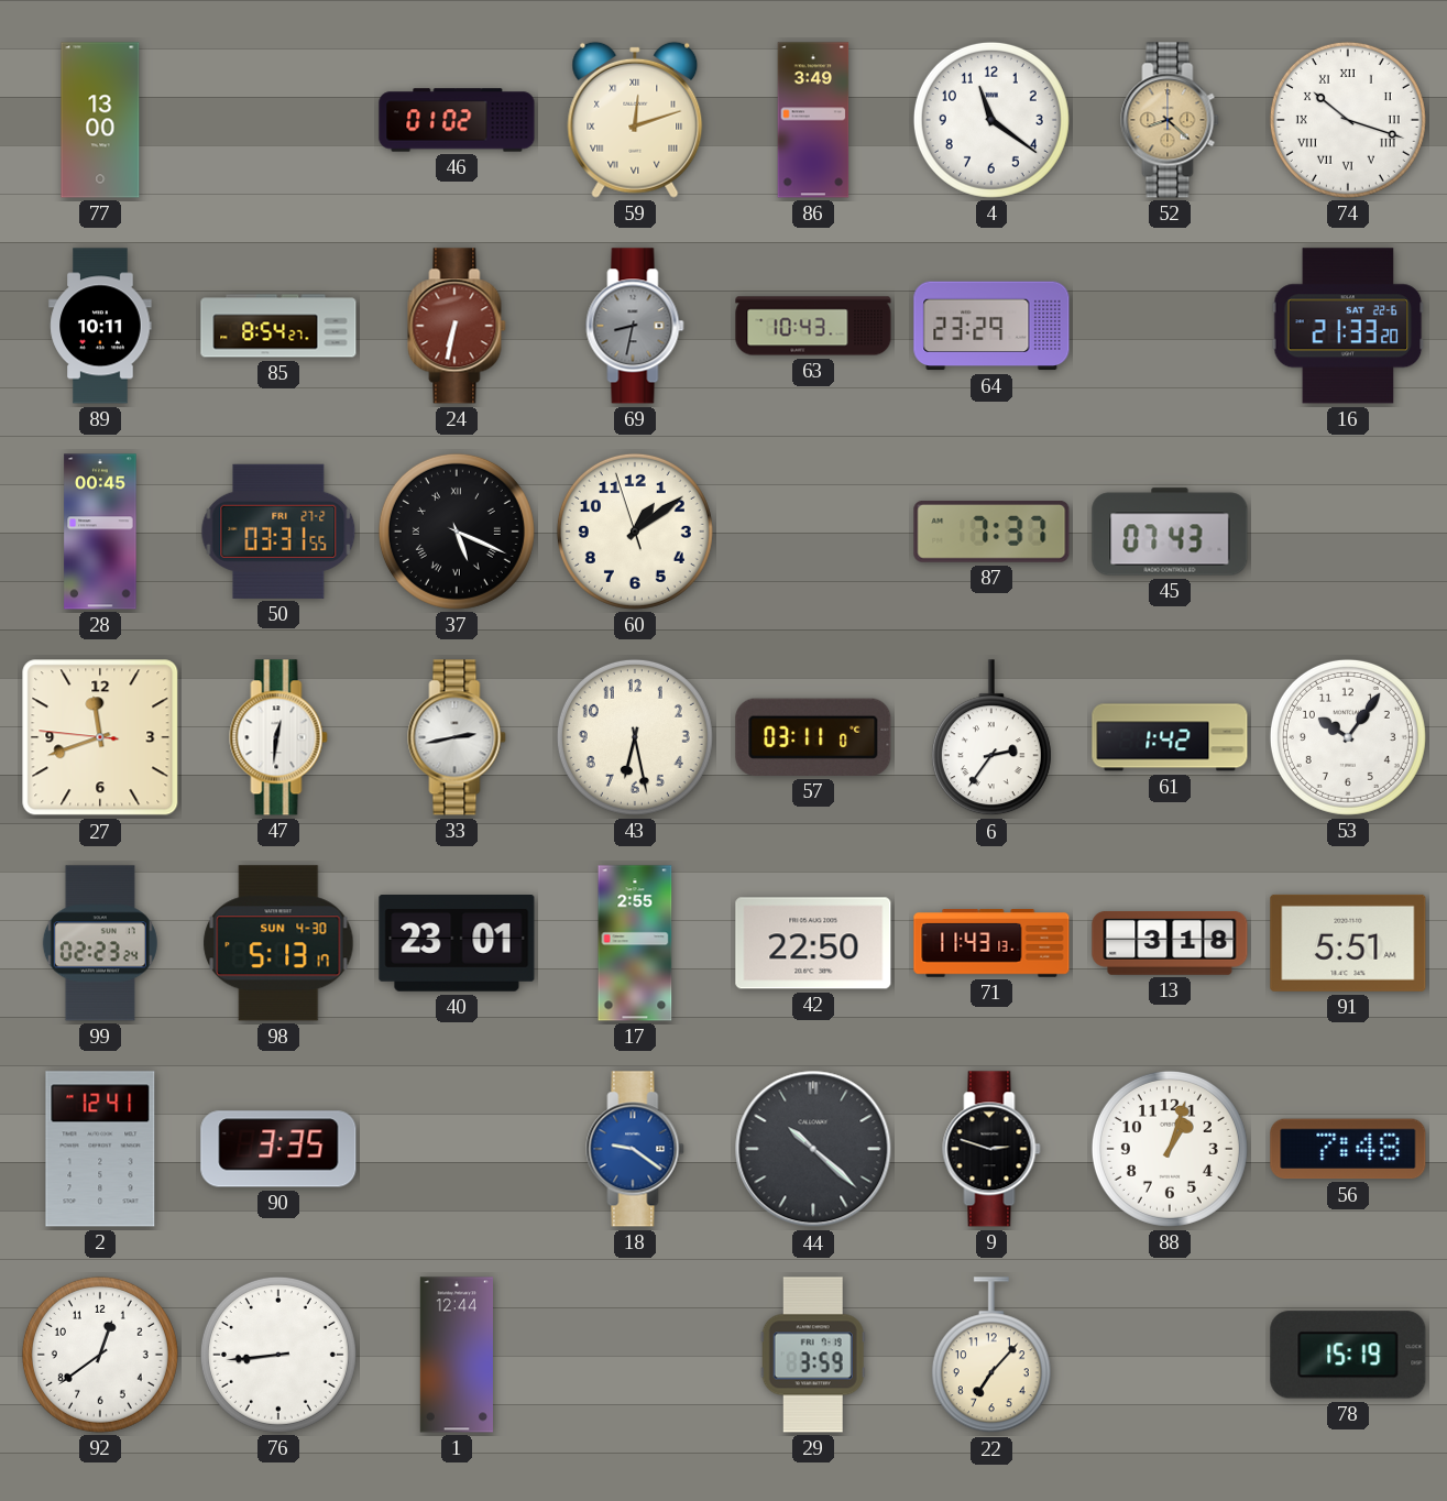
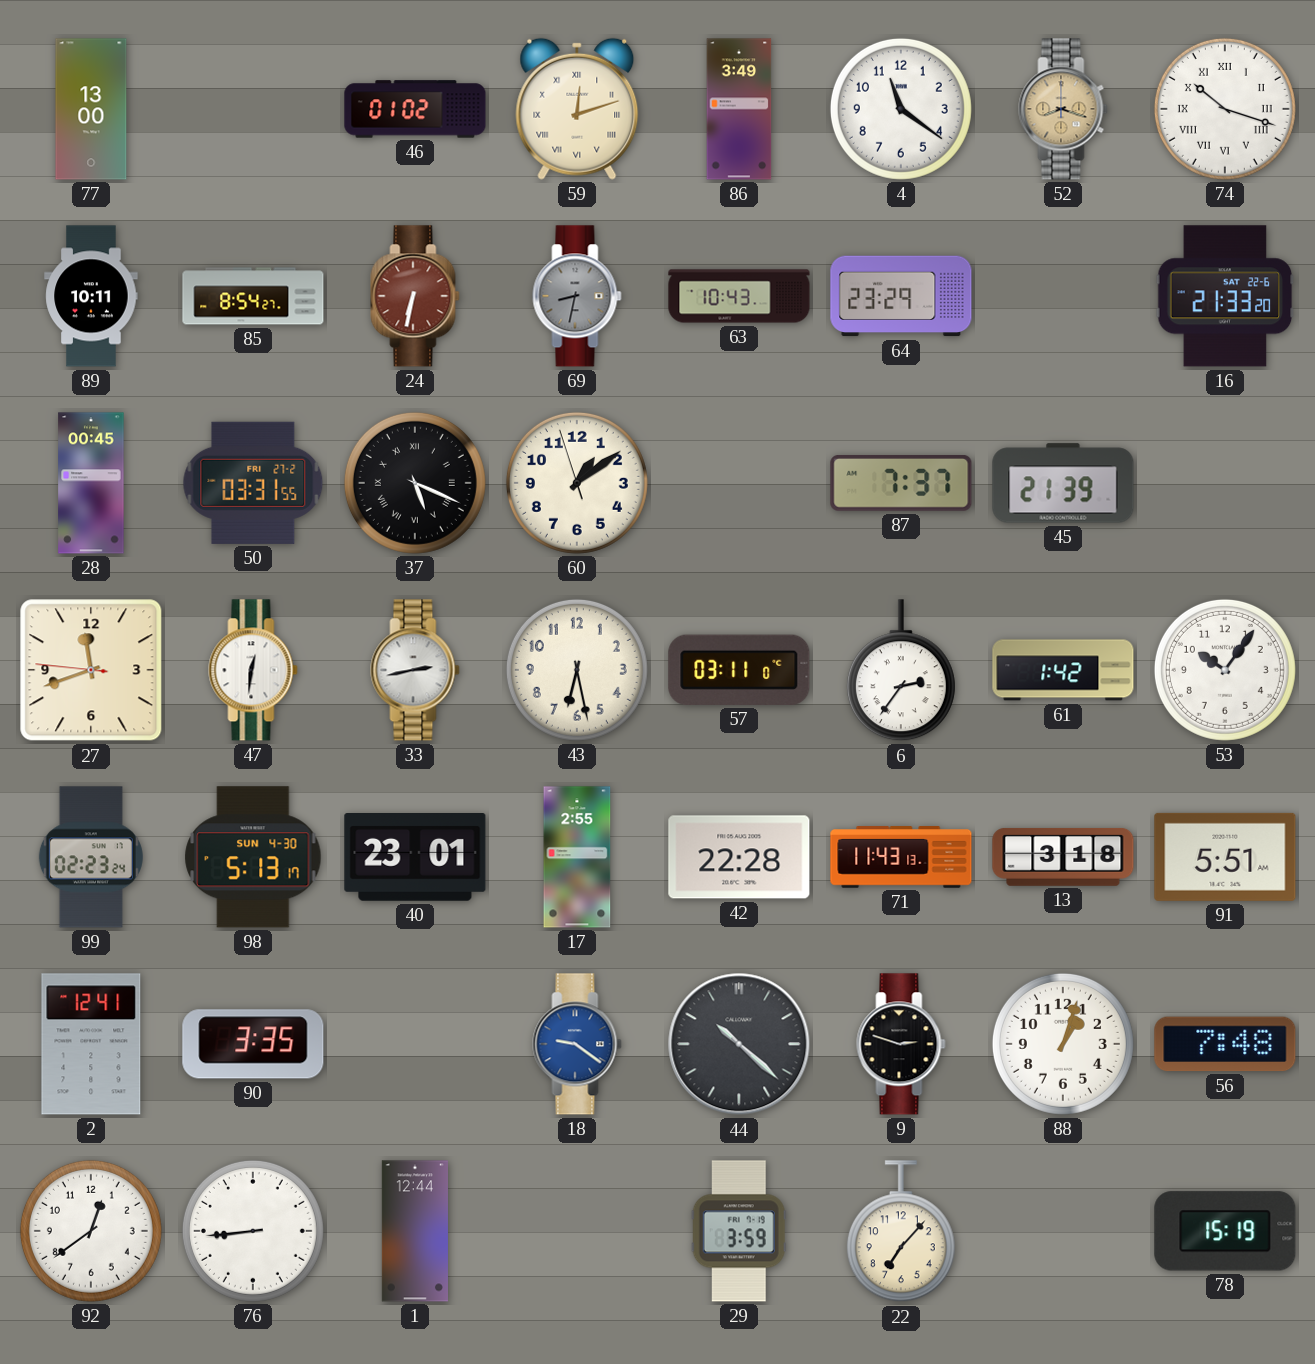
52: 8:22 -> 8:18
45: 07:43 -> 21:39
42: 22:50 -> 22:28
